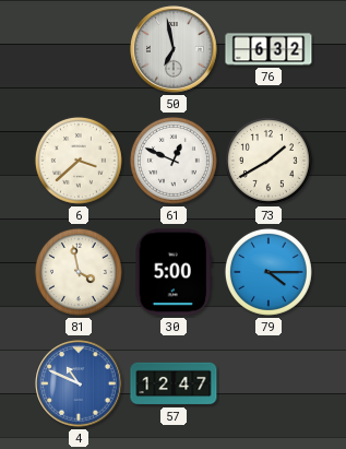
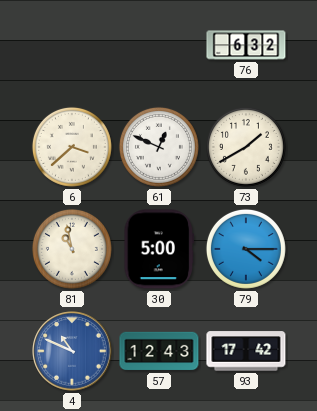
50: 6:58 -> none
81: 3:58 -> 10:58
57: 12:47 -> 12:43
93: none -> 17:42
